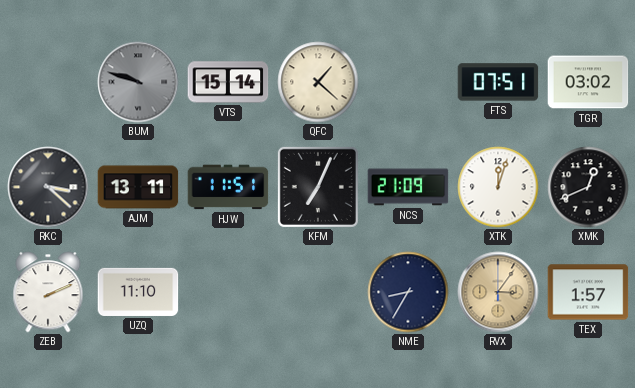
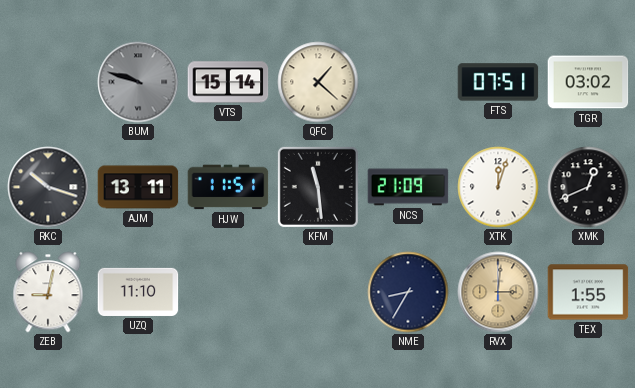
RKC: 3:22 -> 10:18
KFM: 7:04 -> 11:29
ZEB: 2:11 -> 9:02
RVX: 3:06 -> 3:01
TEX: 1:57 -> 1:55
